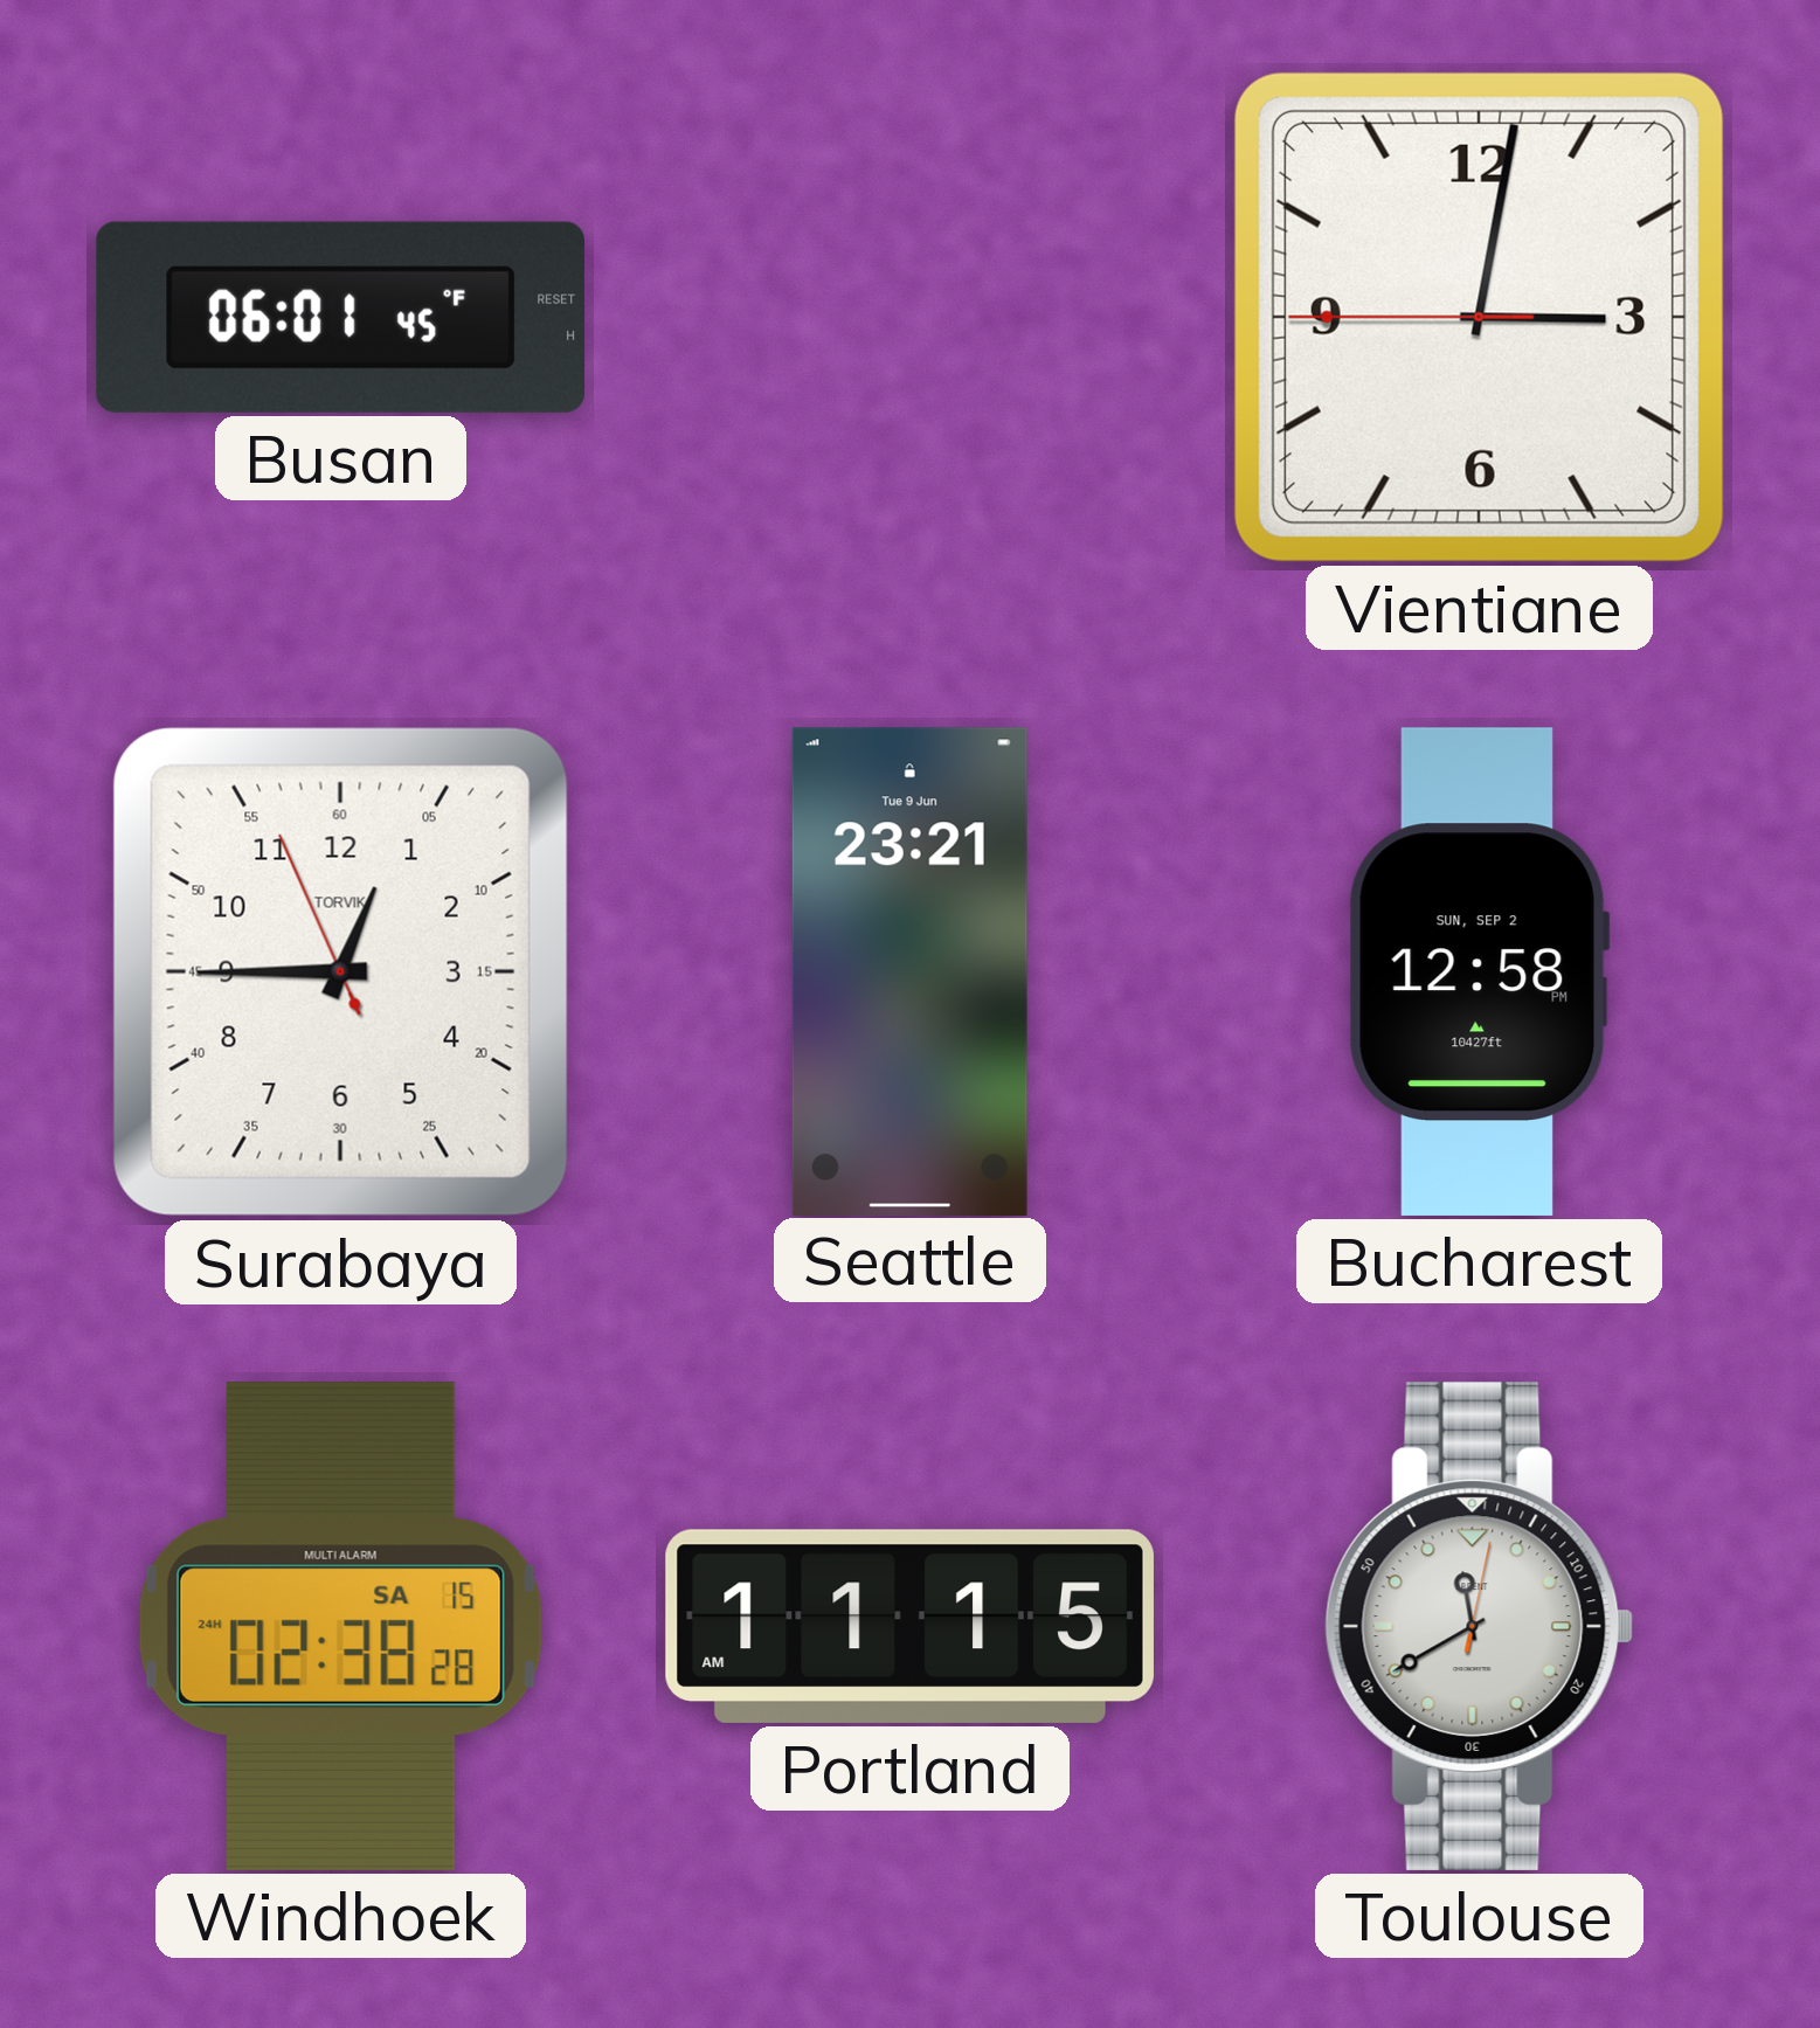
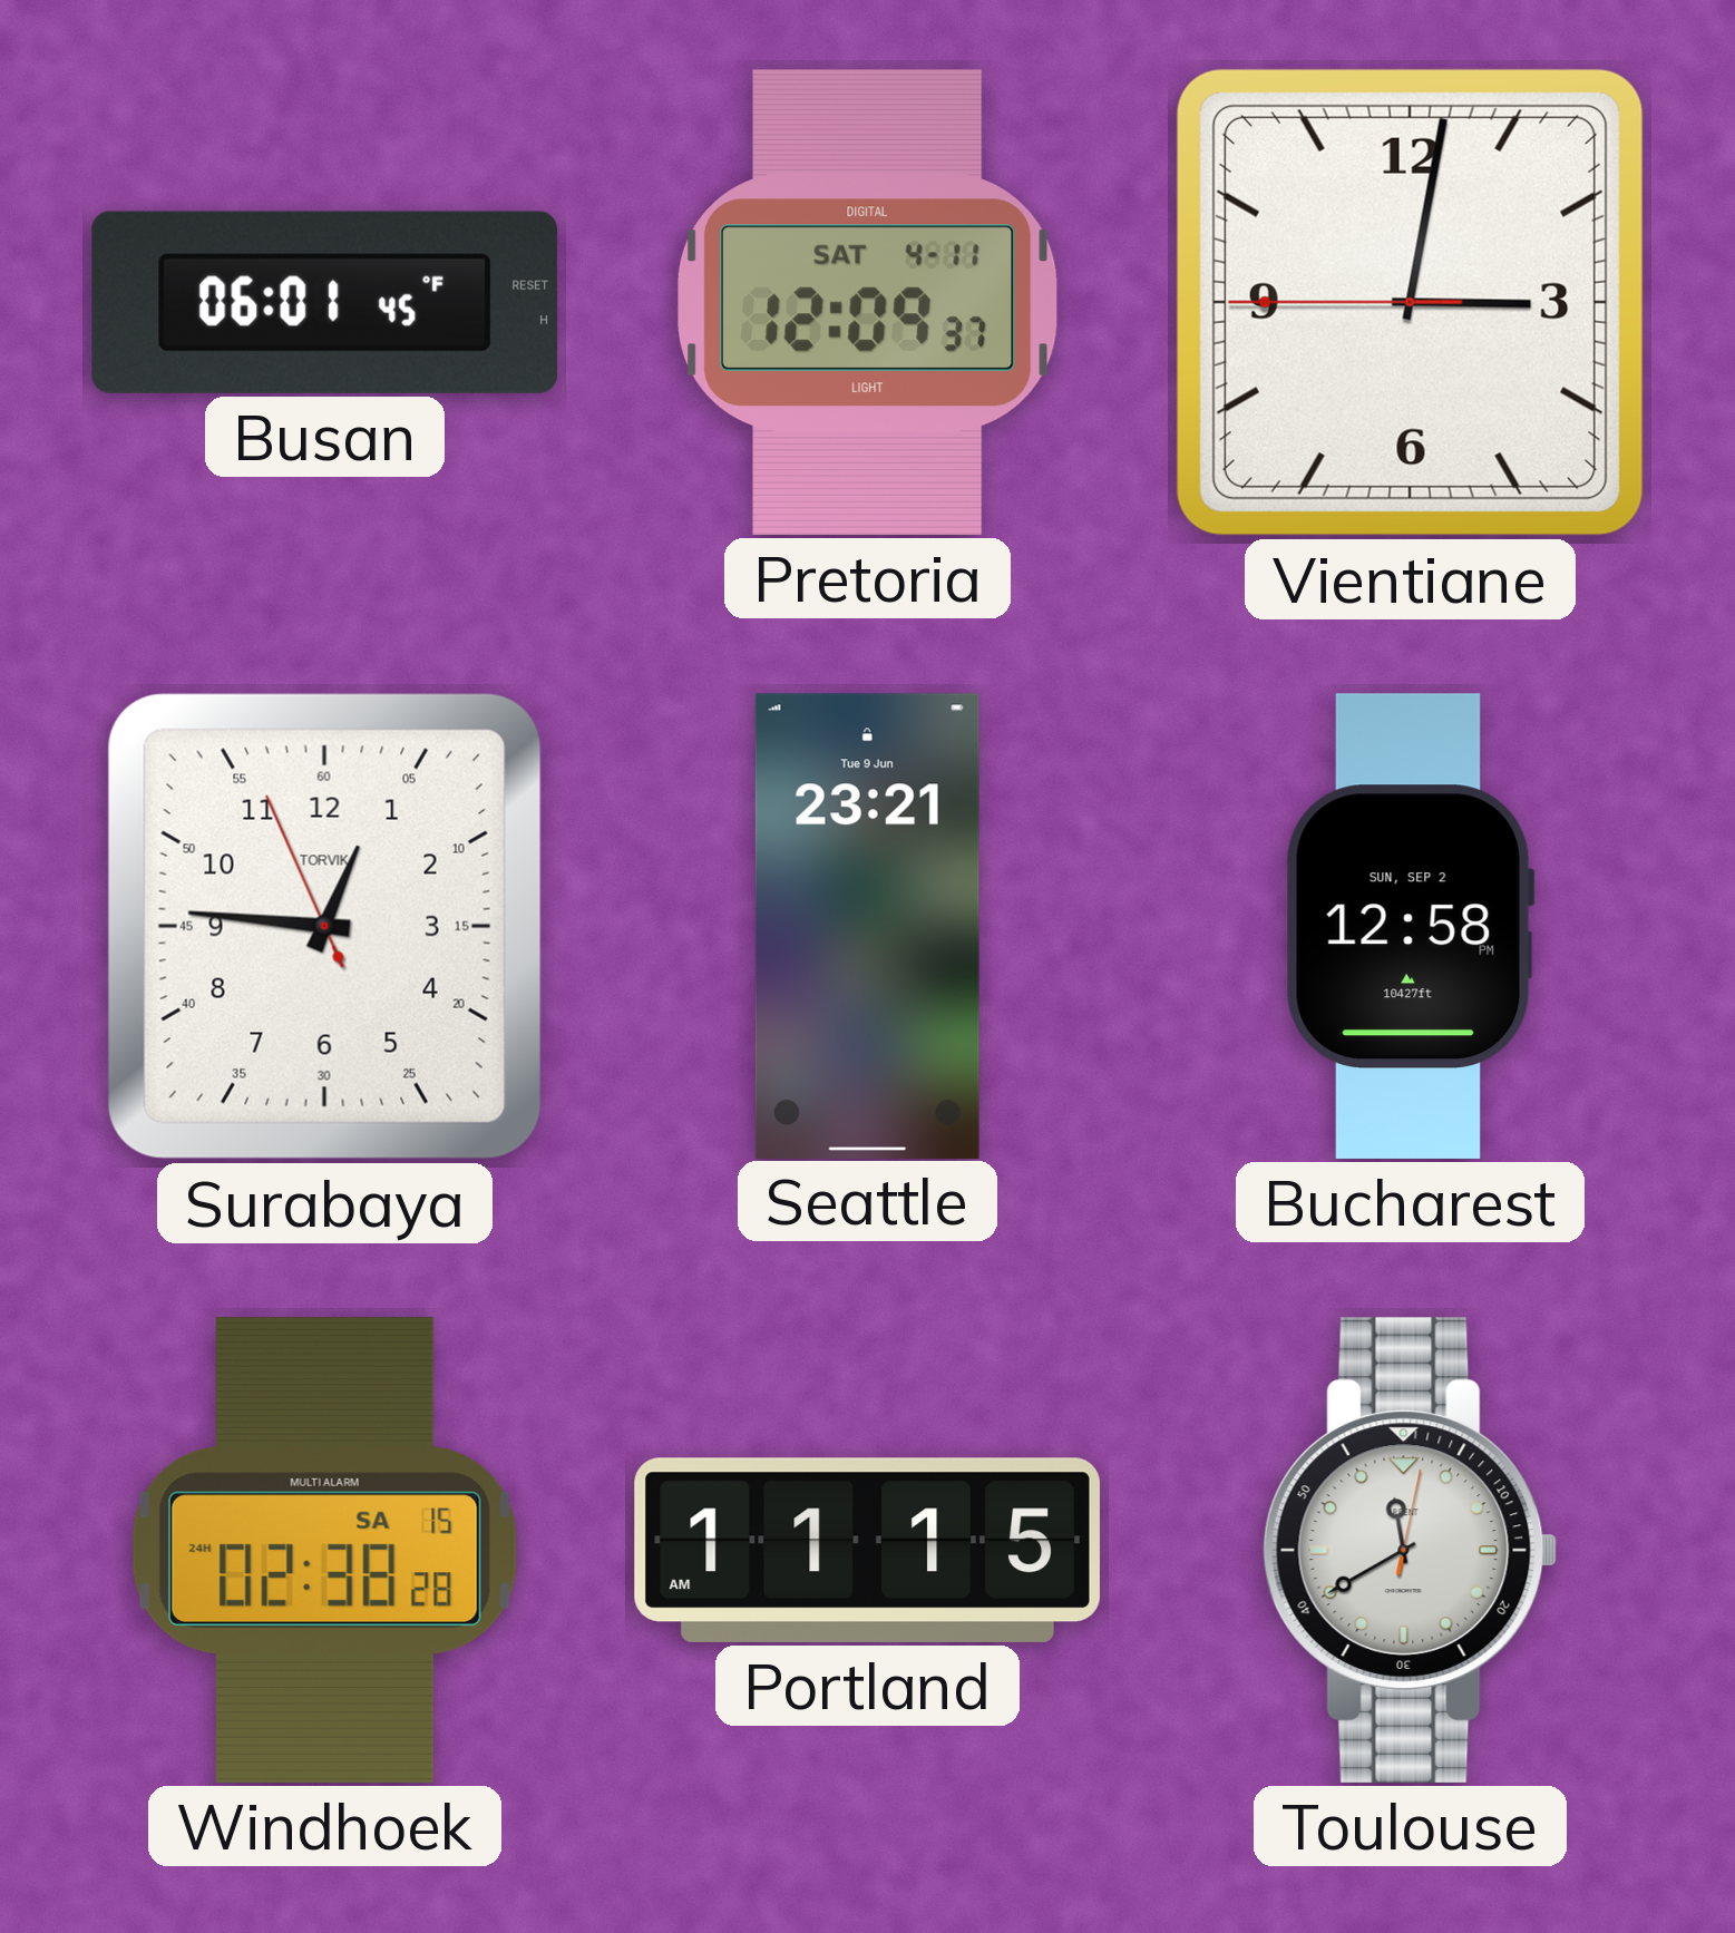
Pretoria: none -> 12:09
Surabaya: 12:44 -> 12:45
